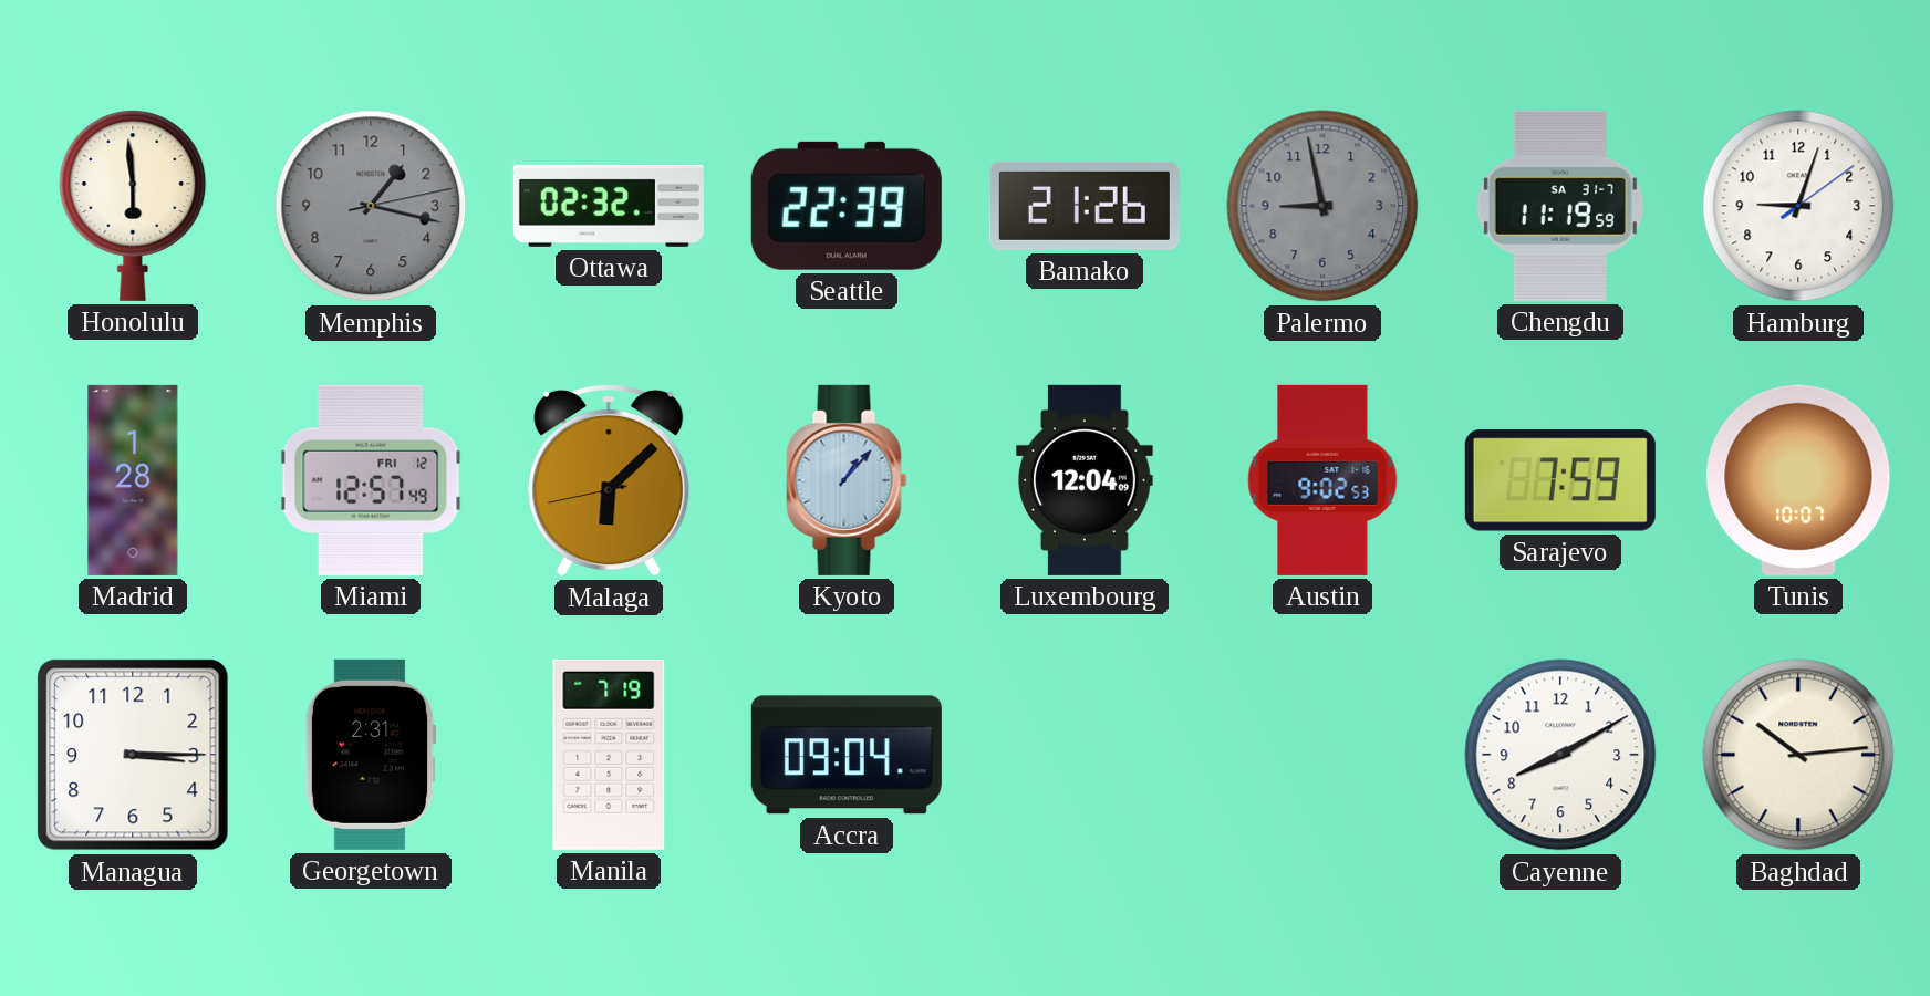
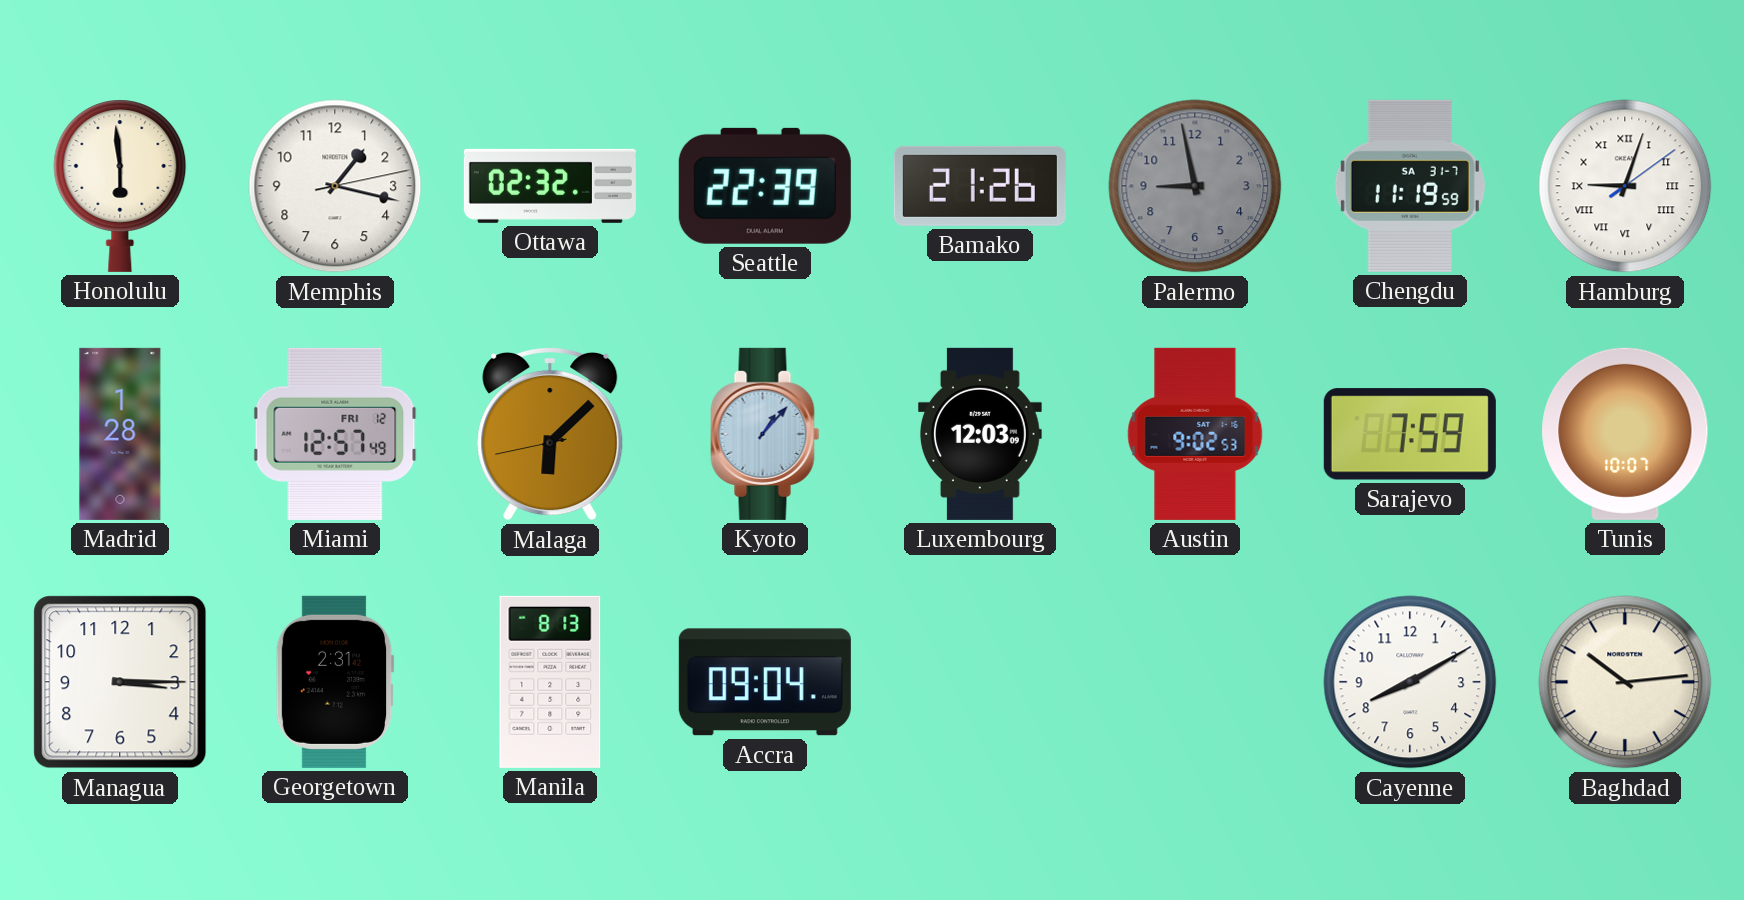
Memphis dial: grey -> white
Hamburg numerals: Arabic -> Roman
Luxembourg: 12:04 -> 12:03
Manila: 7:19 -> 8:13
